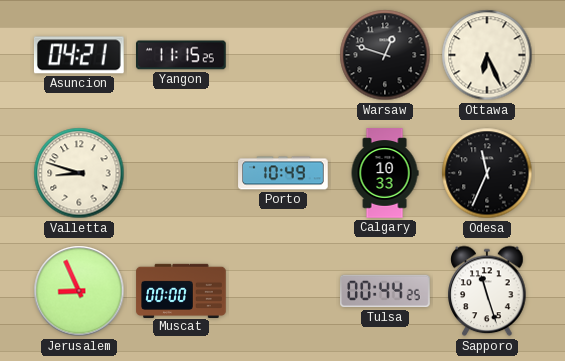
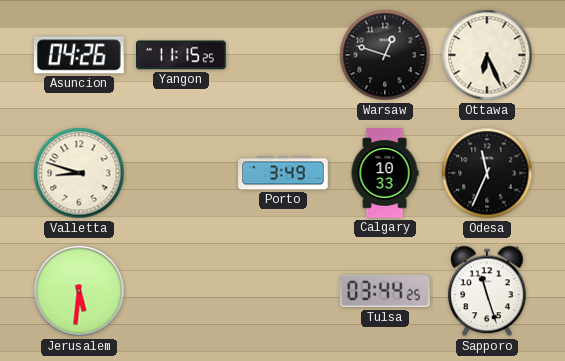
Asuncion: 04:21 -> 04:26
Porto: 10:49 -> 3:49
Jerusalem: 8:56 -> 5:31
Muscat: 00:00 -> none
Tulsa: 00:44 -> 03:44
